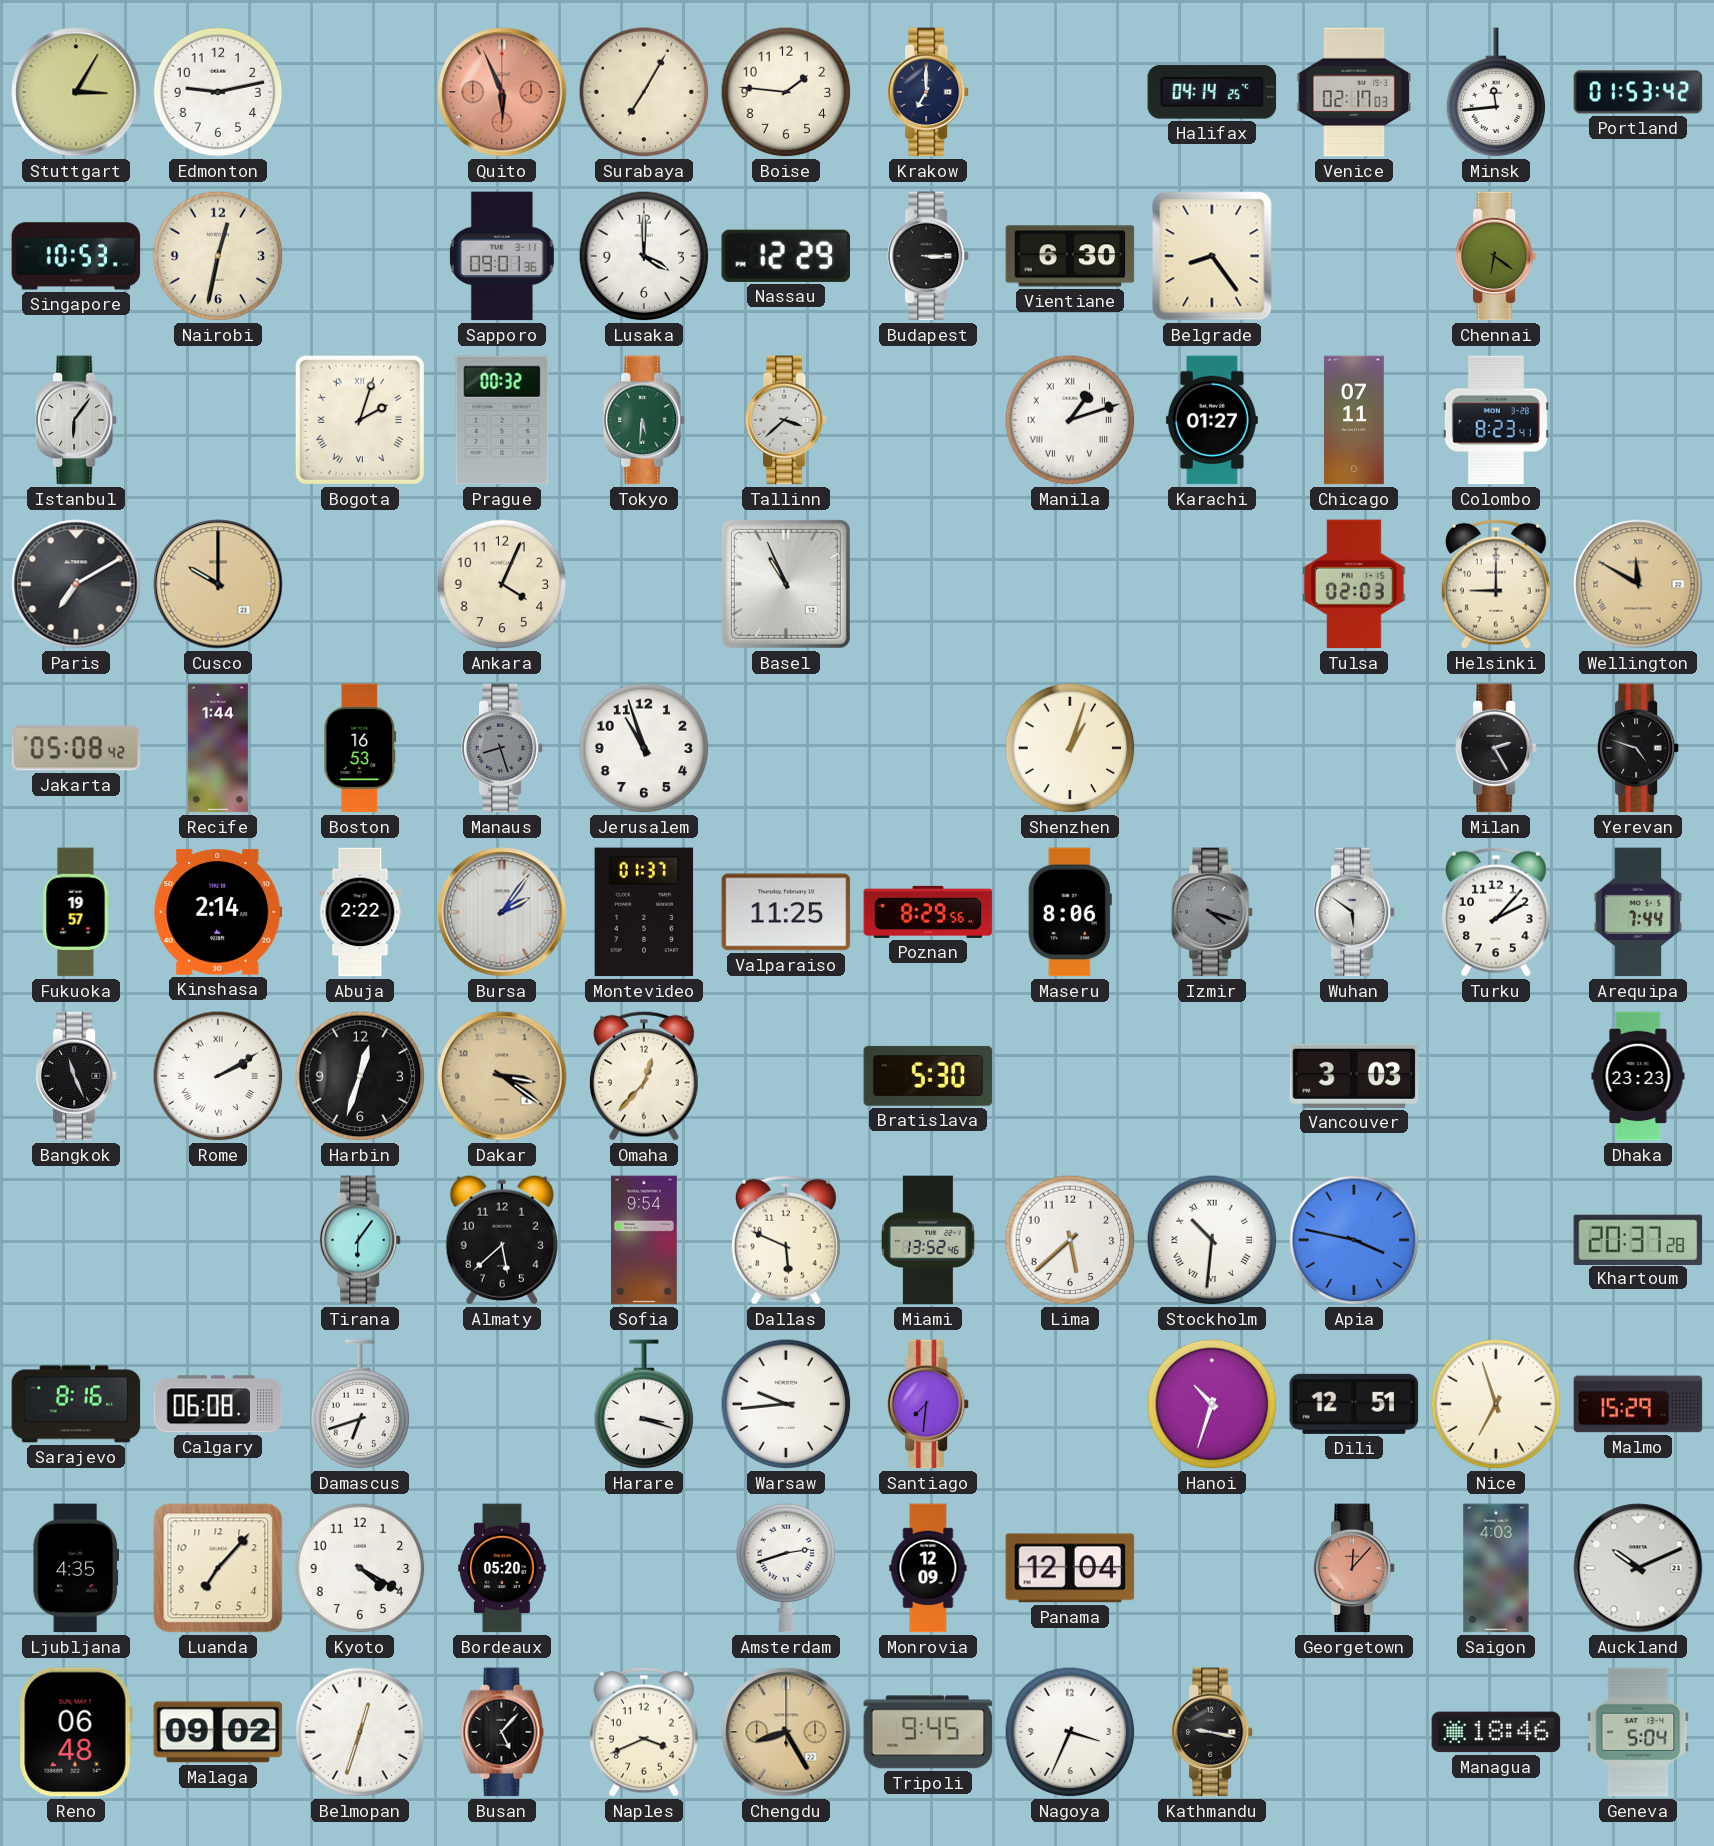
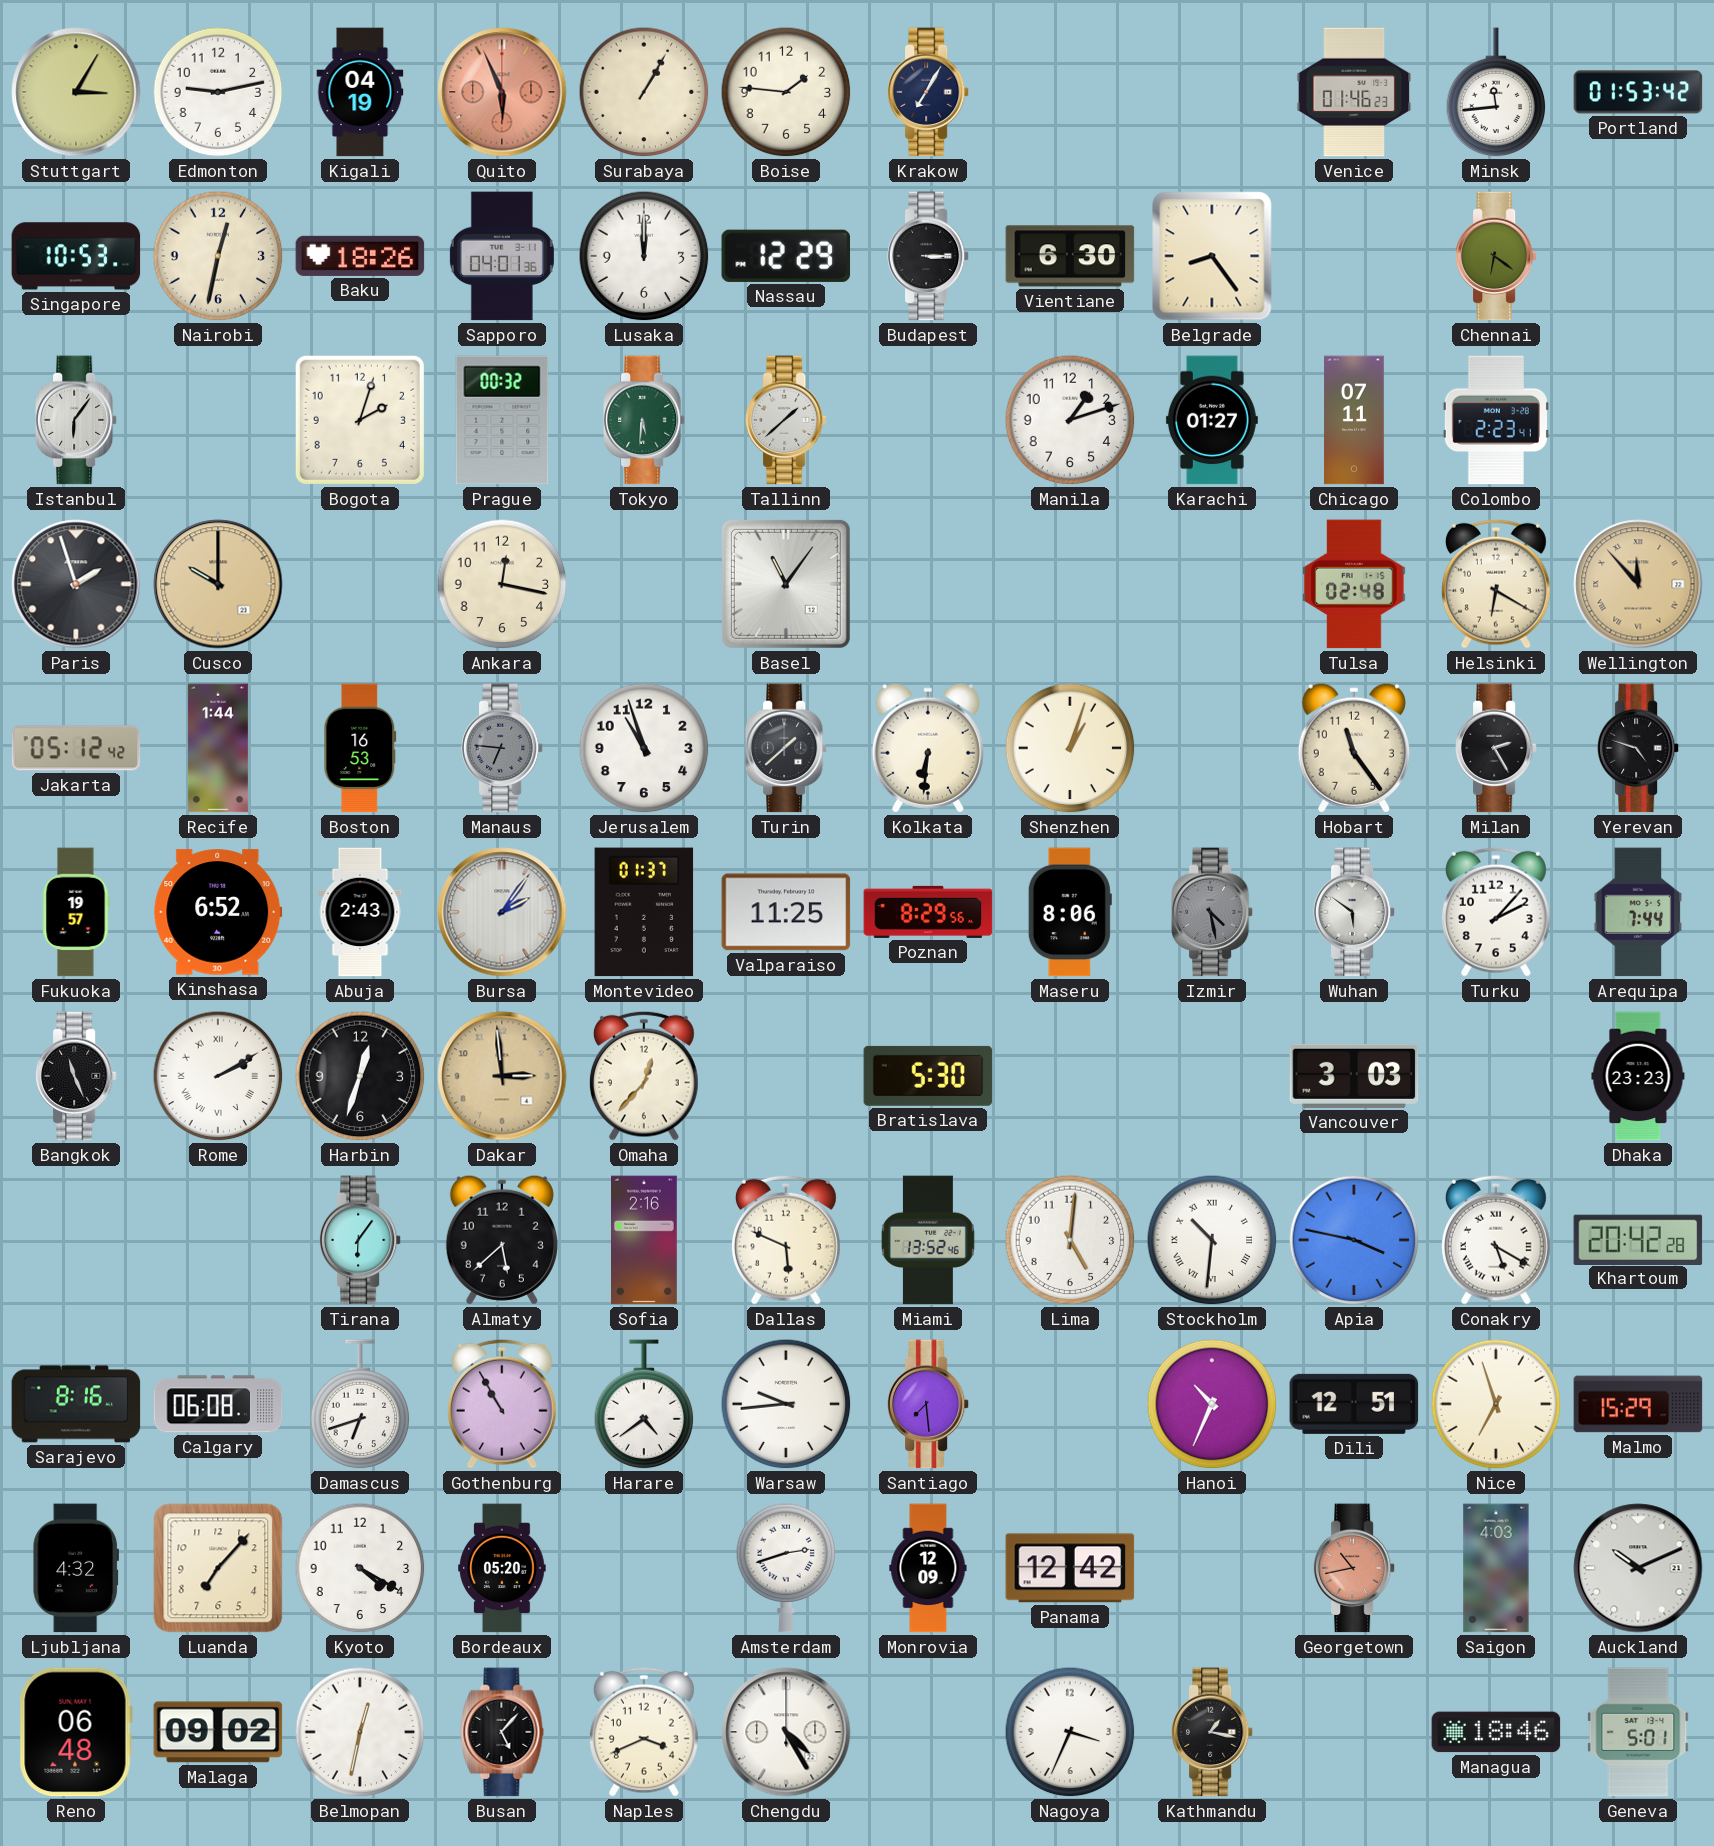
Kigali: none -> 04:19
Surabaya: 7:05 -> 1:05
Krakow: 7:00 -> 7:05
Halifax: 04:14 -> none
Venice: 02:17 -> 01:46
Baku: none -> 18:26
Sapporo: 09:01 -> 04:01
Lusaka: 4:00 -> 12:00
Bogota numerals: Roman -> Arabic
Tallinn: 3:38 -> 1:38
Manila numerals: Roman -> Arabic
Colombo: 8:23 -> 2:23
Paris: 7:10 -> 1:57
Ankara: 4:04 -> 12:17
Basel: 10:56 -> 11:06
Tulsa: 02:03 -> 02:48
Helsinki: 9:00 -> 6:20
Wellington: 11:50 -> 11:53
Jakarta: 05:08 -> 05:12
Manaus: 8:27 -> 6:46
Turin: none -> 1:38
Kolkata: none -> 6:31
Hobart: none -> 11:24
Kinshasa: 2:14 -> 6:52
Abuja: 2:22 -> 2:43
Izmir: 4:18 -> 4:28
Dakar: 3:21 -> 2:59
Sofia: 9:54 -> 2:16
Lima: 5:38 -> 5:01
Conakry: none -> 5:20
Khartoum: 20:37 -> 20:42
Gothenburg: none -> 10:55
Harare: 3:18 -> 4:39
Santiago: 7:31 -> 7:29
Hanoi: 10:33 -> 10:34
Ljubljana: 4:35 -> 4:32
Panama: 12:04 -> 12:42
Georgetown: 12:07 -> 10:43
Belmopan: 12:33 -> 12:32
Chengdu: 8:25 -> 4:25
Chengdu dial: champagne -> white
Tripoli: 9:45 -> none
Kathmandu: 9:17 -> 1:17
Geneva: 5:04 -> 5:01
